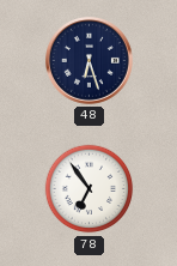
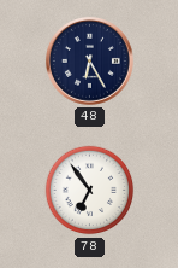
48: 6:27 -> 6:25
